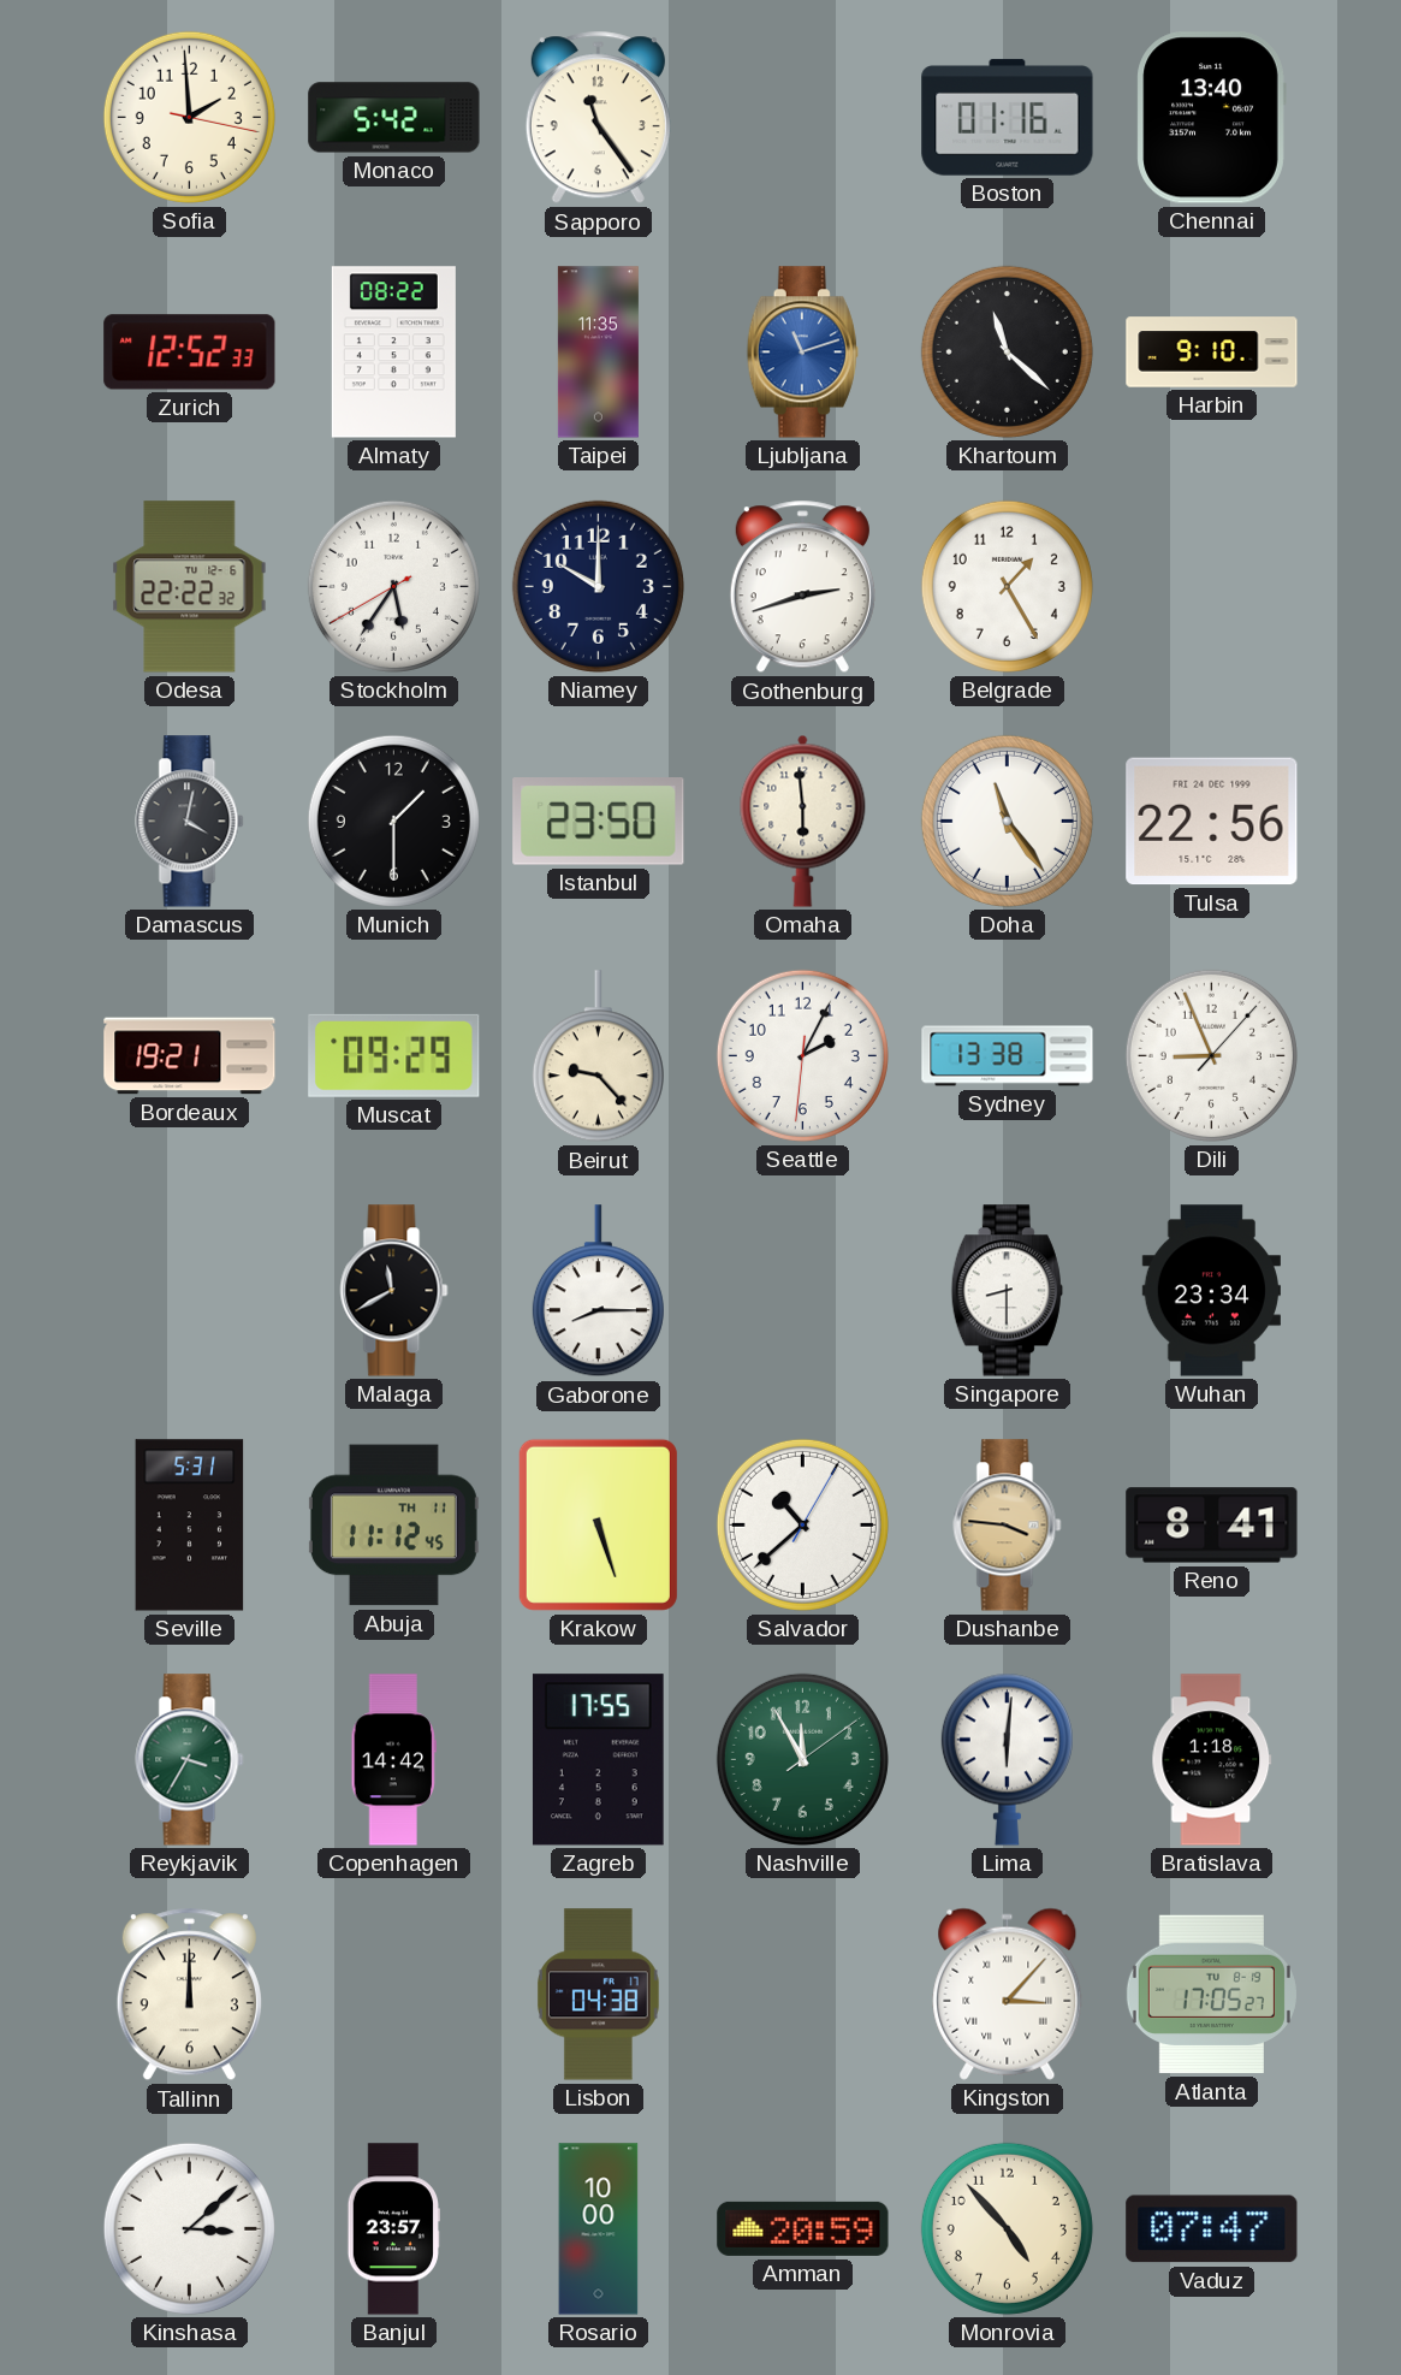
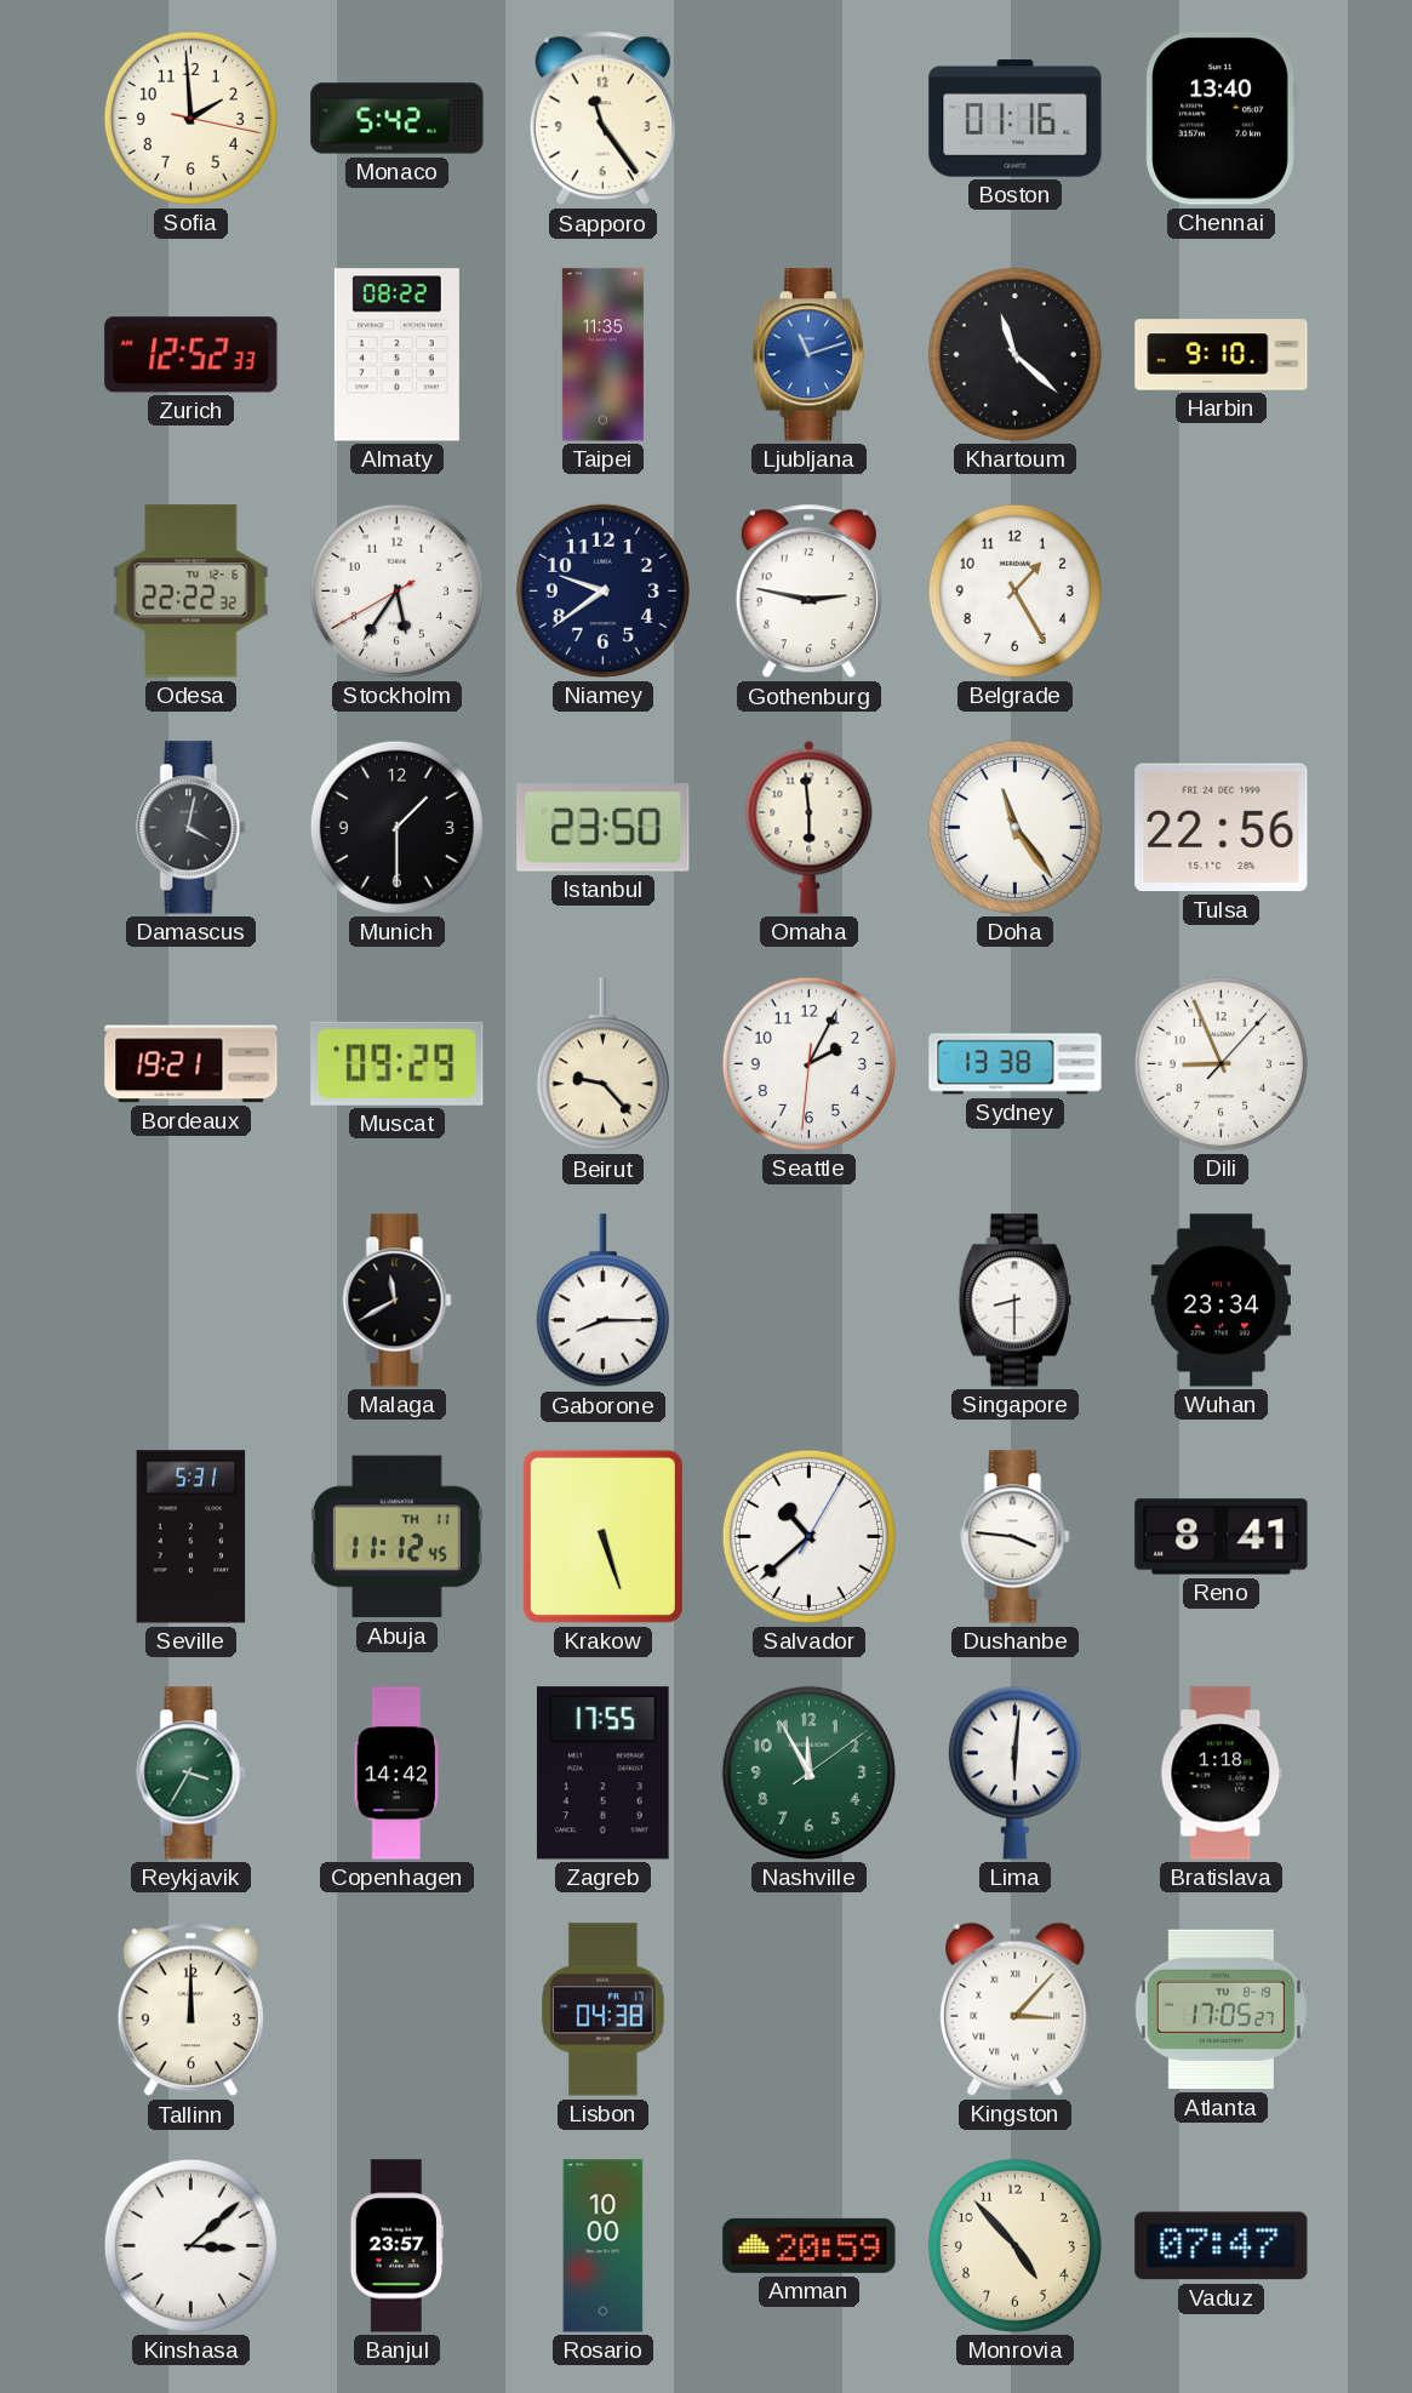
Niamey: 10:00 -> 9:39
Gothenburg: 2:42 -> 2:47
Dushanbe dial: champagne -> white
